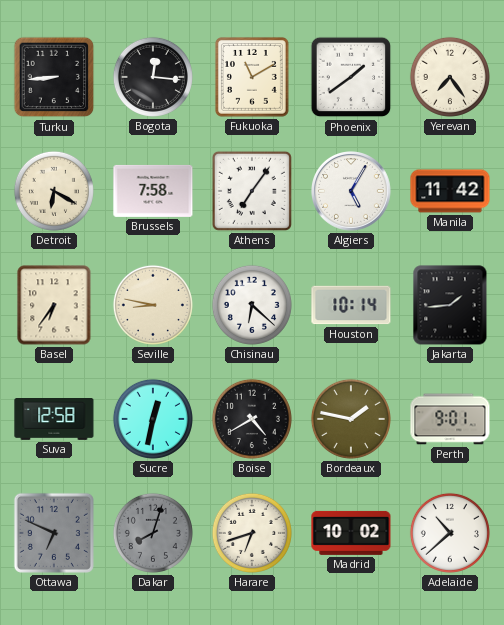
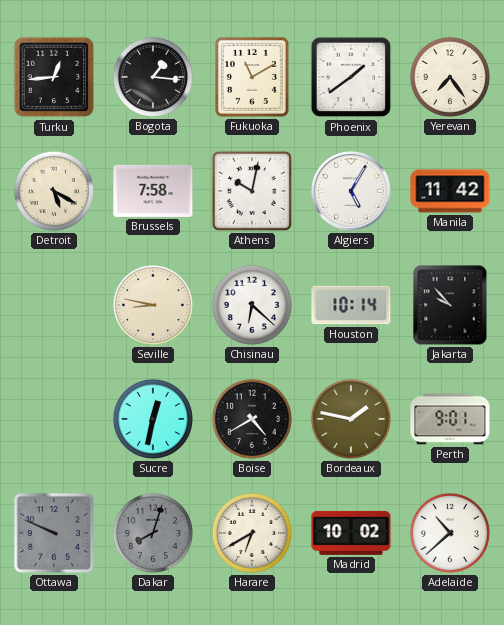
Turku: 8:44 -> 12:44
Bogota: 12:16 -> 1:16
Detroit: 6:20 -> 5:20
Athens: 7:06 -> 10:02
Basel: 6:36 -> none
Jakarta: 1:44 -> 9:53
Suva: 12:58 -> none
Ottawa: 6:49 -> 9:49
Harare: 6:42 -> 6:40
